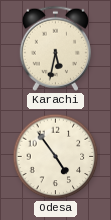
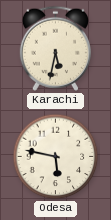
Odesa: 4:54 -> 5:47
